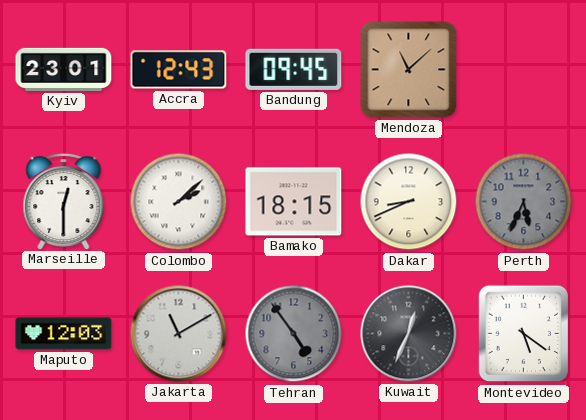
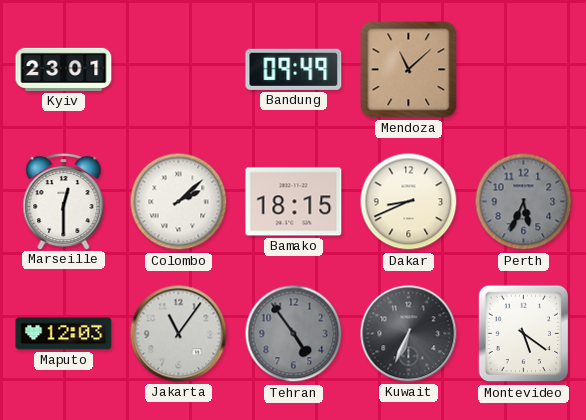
Accra: 12:43 -> none
Bandung: 09:45 -> 09:49
Jakarta: 11:10 -> 11:06
Kuwait: 12:34 -> 6:34
